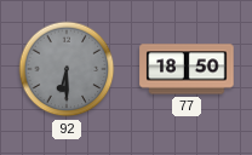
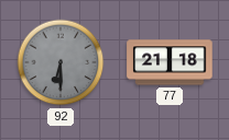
77: 18:50 -> 21:18
